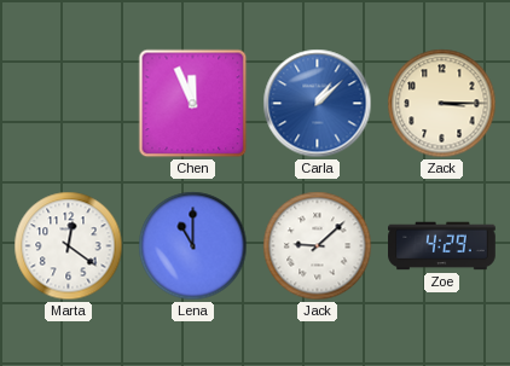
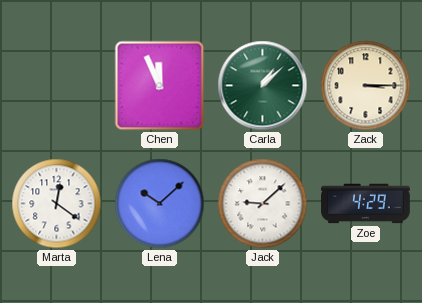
Carla dial: blue -> green
Lena: 11:00 -> 10:08
